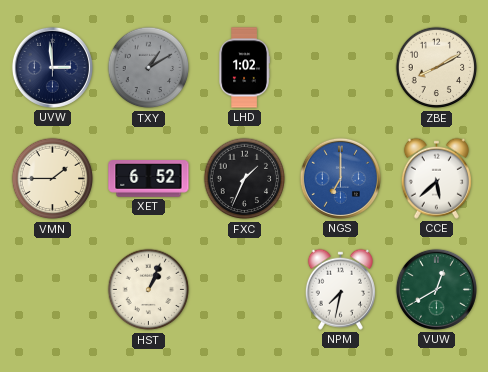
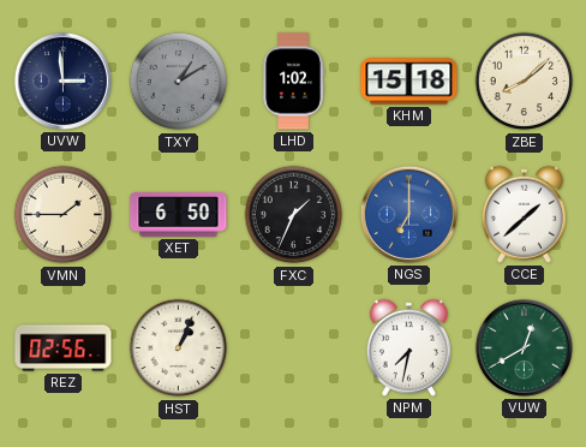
KHM: none -> 15:18
ZBE: 8:10 -> 8:08
XET: 6:52 -> 6:50
CCE: 5:38 -> 1:38
REZ: none -> 02:56
